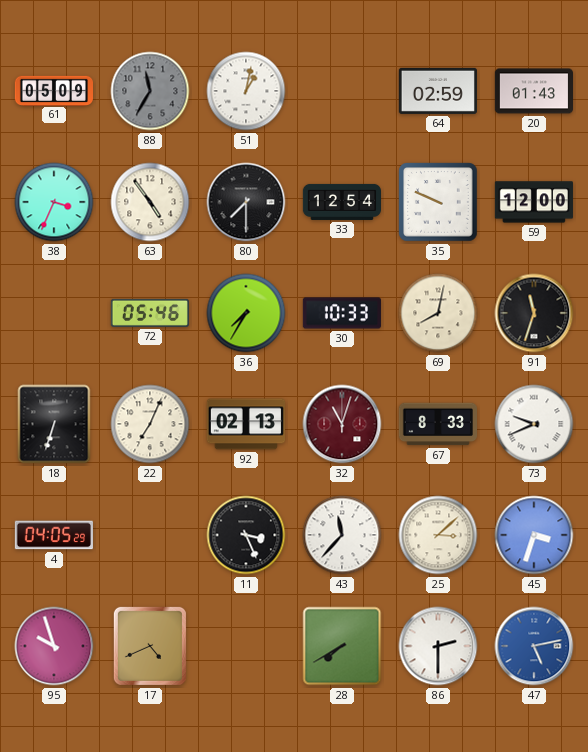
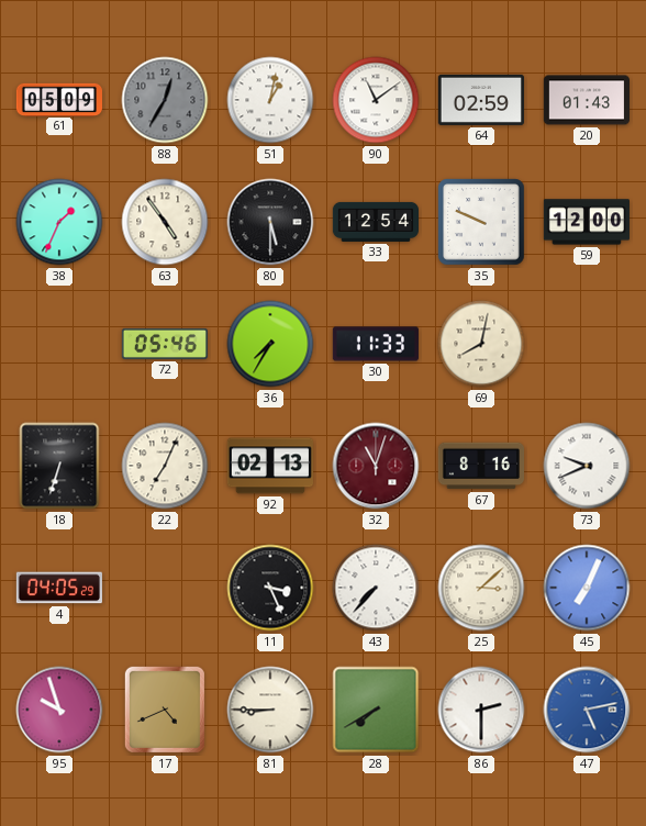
88: 11:35 -> 12:35
90: none -> 11:09
38: 3:34 -> 1:34
80: 7:30 -> 5:30
30: 10:33 -> 11:33
91: 11:33 -> none
67: 8:33 -> 8:16
43: 11:37 -> 7:37
45: 3:33 -> 7:04
81: none -> 8:45
